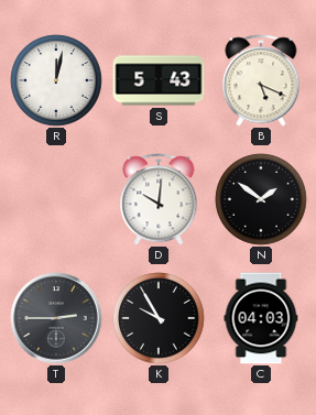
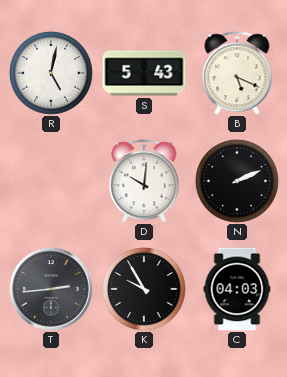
R: 12:02 -> 5:02
N: 1:51 -> 2:11
T: 2:45 -> 2:44
